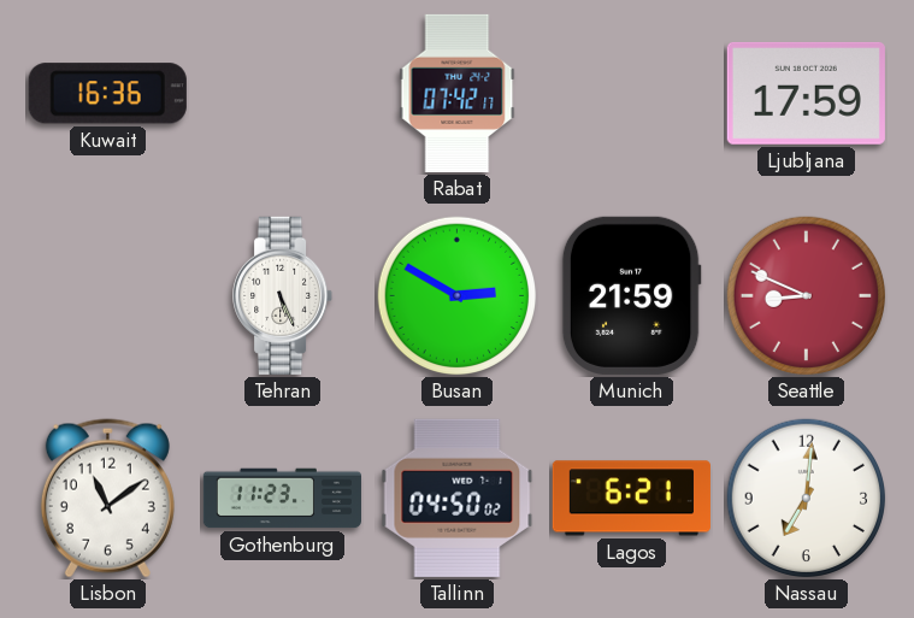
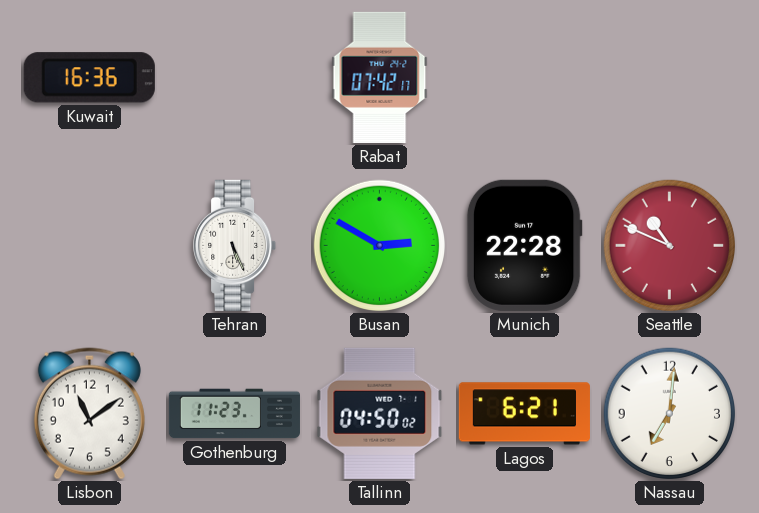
Ljubljana: 17:59 -> none
Munich: 21:59 -> 22:28
Seattle: 8:49 -> 10:49
